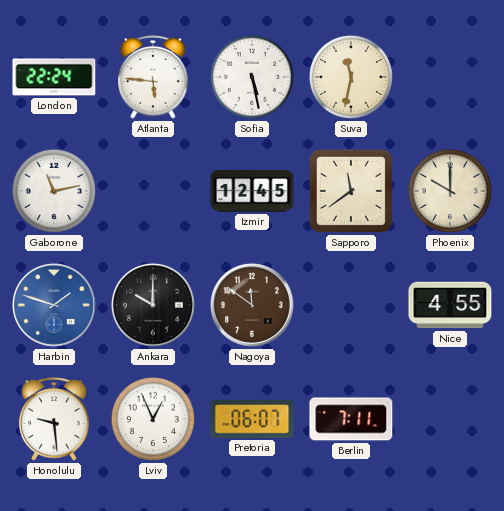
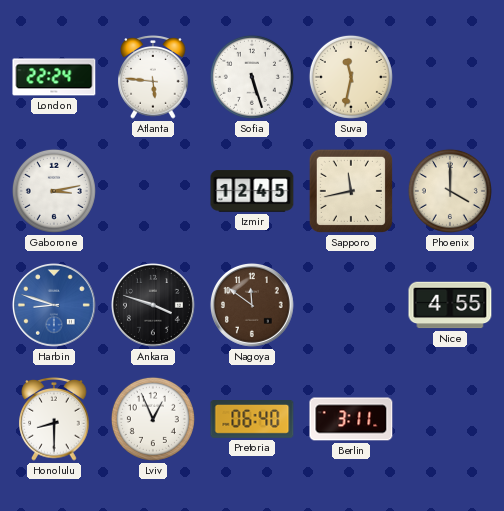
Sofia: 5:28 -> 5:27
Gaborone: 11:13 -> 3:13
Sapporo: 11:39 -> 11:43
Phoenix: 10:00 -> 4:00
Harbin: 1:48 -> 8:48
Ankara: 10:00 -> 3:48
Honolulu: 9:29 -> 8:30
Pretoria: 06:07 -> 06:40
Berlin: 7:11 -> 3:11
